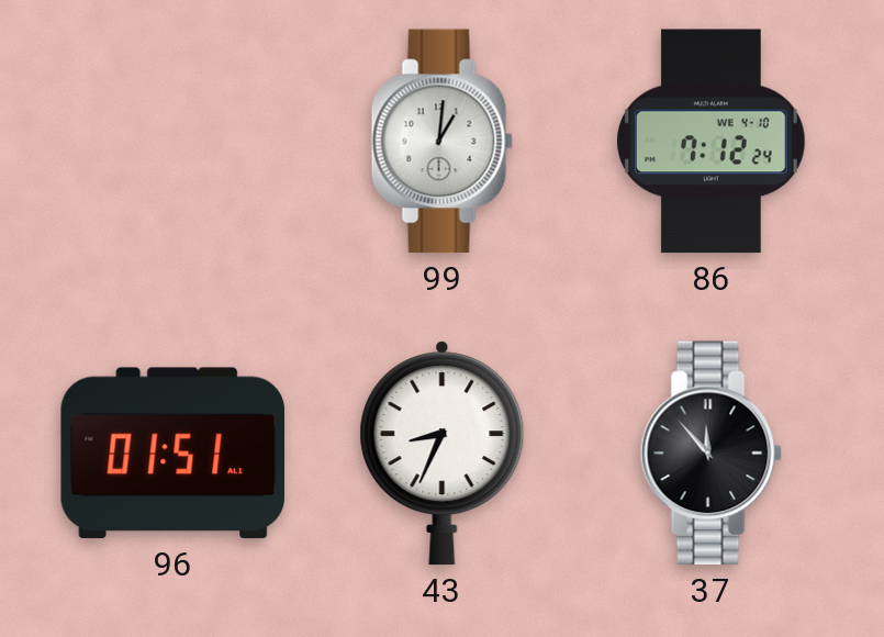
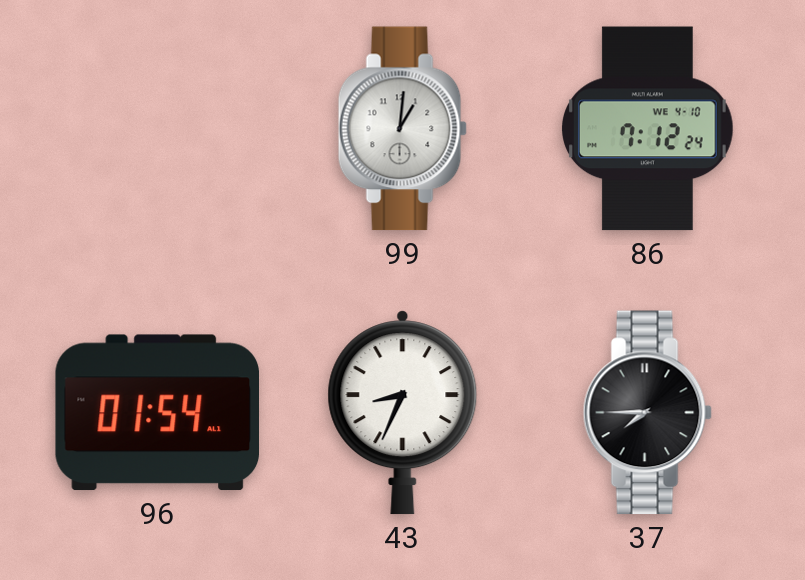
96: 01:51 -> 01:54
37: 11:53 -> 7:45
